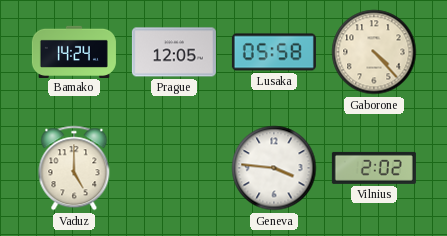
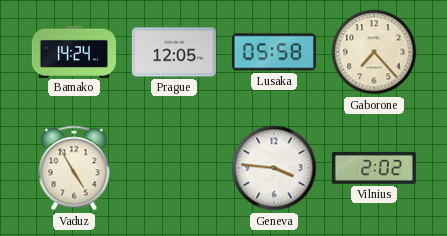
Gaborone: 4:23 -> 7:23
Vaduz: 5:00 -> 4:55
